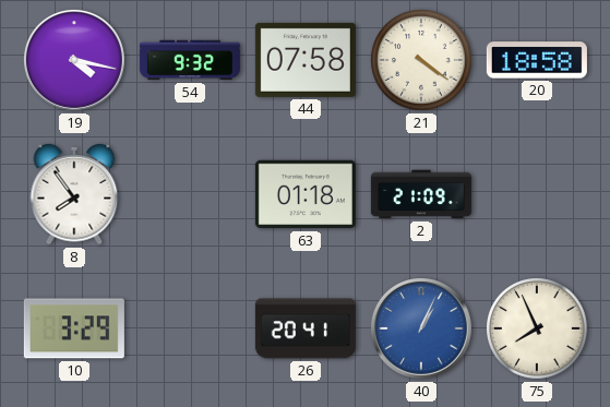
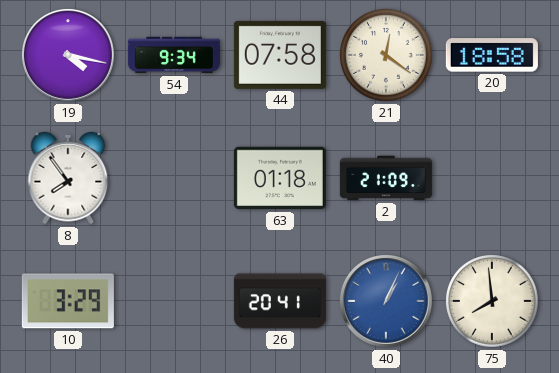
54: 9:32 -> 9:34
21: 4:21 -> 12:21
75: 7:56 -> 7:59
